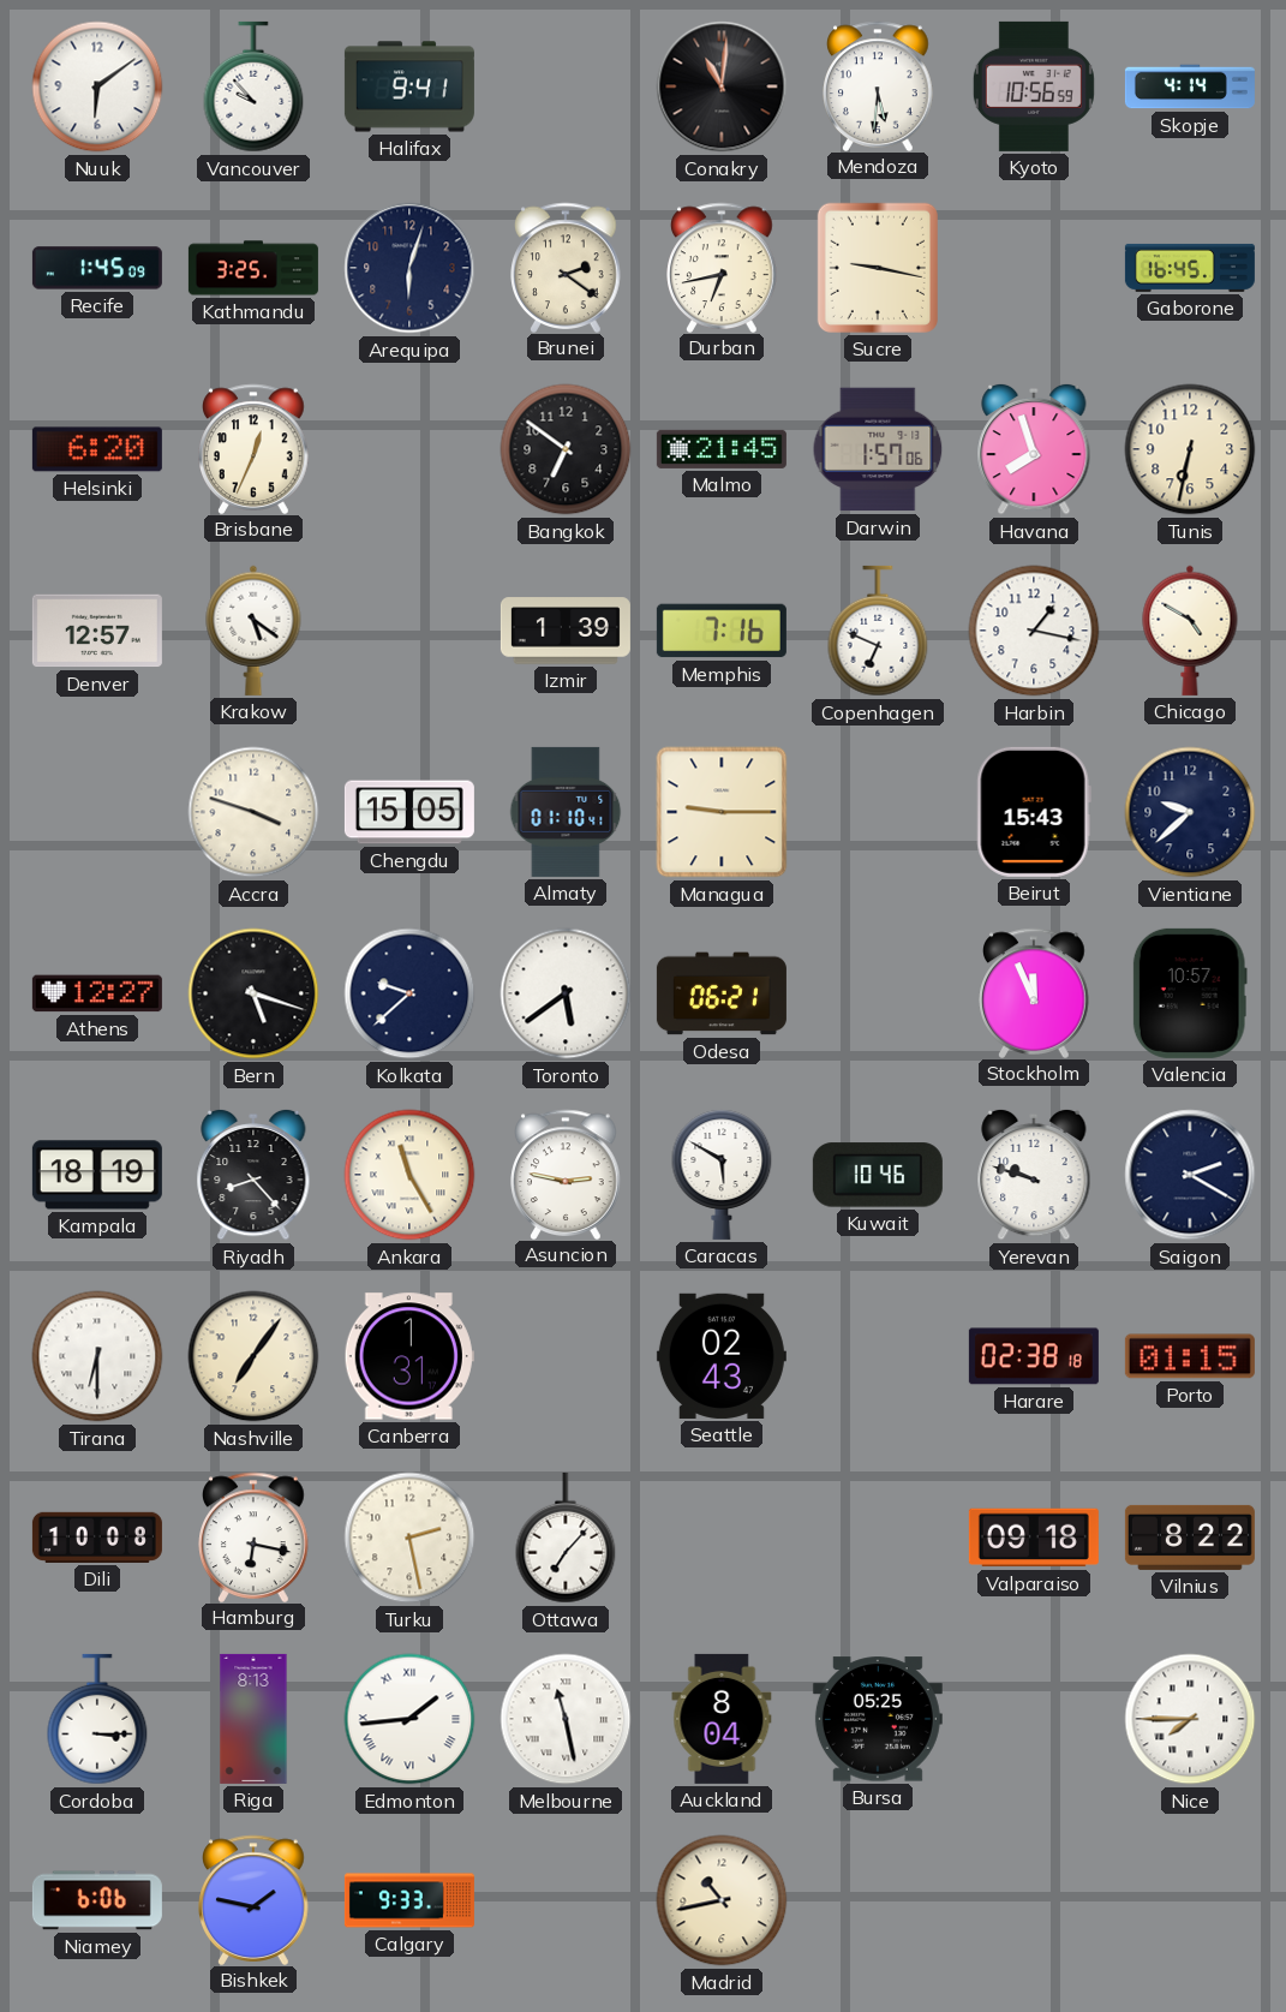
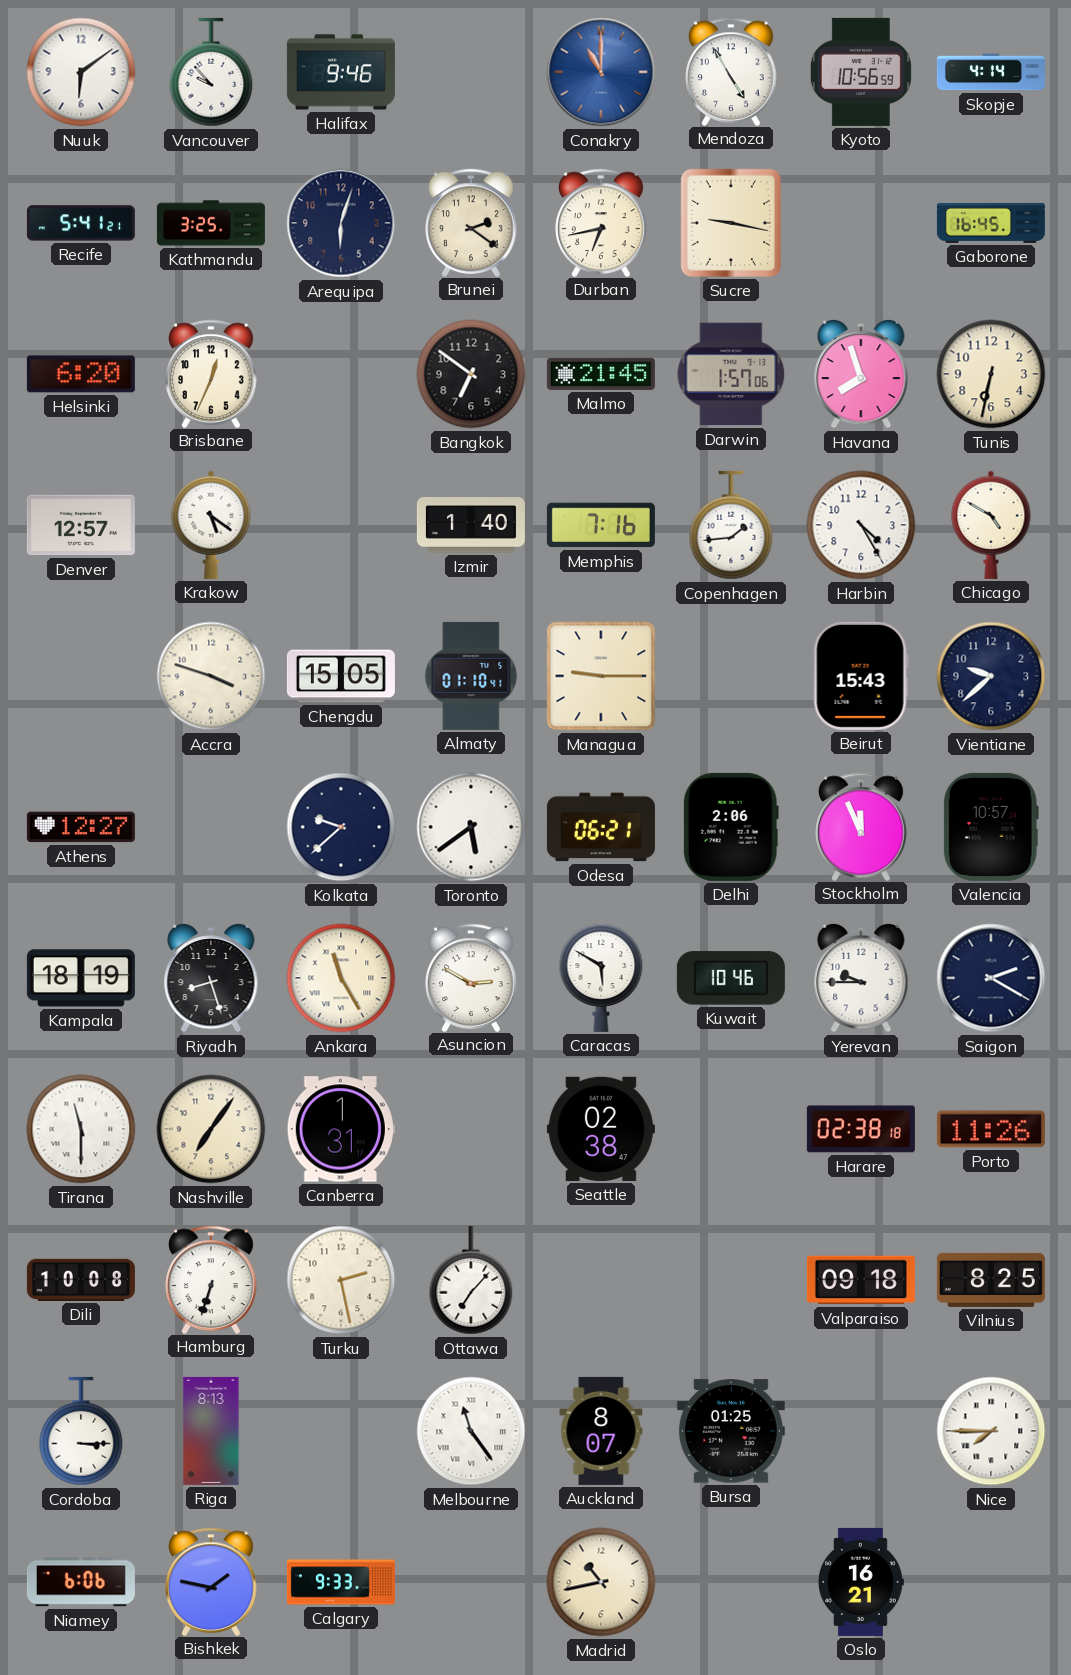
Halifax: 9:41 -> 9:46
Conakry: 11:01 -> 11:00
Conakry dial: black -> blue
Mendoza: 5:31 -> 4:55
Recife: 1:45 -> 5:41
Izmir: 1:39 -> 1:40
Copenhagen: 6:49 -> 1:44
Harbin: 1:17 -> 4:25
Bern: 5:18 -> none
Delhi: none -> 2:06
Riyadh: 8:23 -> 8:27
Asuncion: 2:47 -> 2:50
Yerevan: 9:48 -> 9:45
Tirana: 6:30 -> 11:30
Seattle: 02:43 -> 02:38
Porto: 01:15 -> 11:26
Hamburg: 6:17 -> 6:33
Vilnius: 8:22 -> 8:25
Edmonton: 1:44 -> none
Melbourne: 11:28 -> 11:24
Auckland: 8:04 -> 8:07
Bursa: 05:25 -> 01:25
Oslo: none -> 16:21
